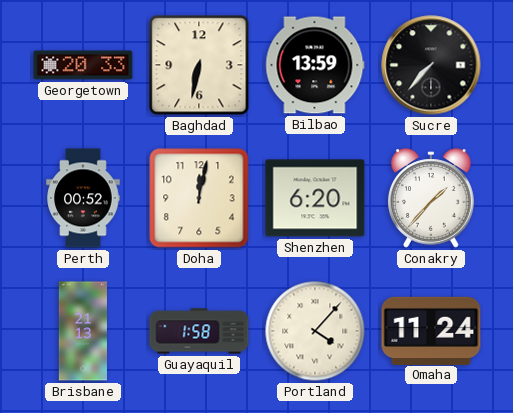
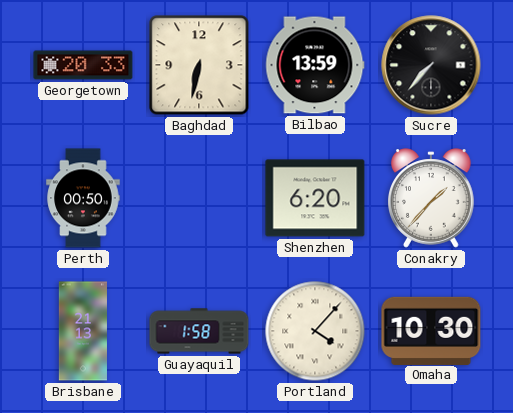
Perth: 00:52 -> 00:50
Doha: 12:02 -> none
Omaha: 11:24 -> 10:30
